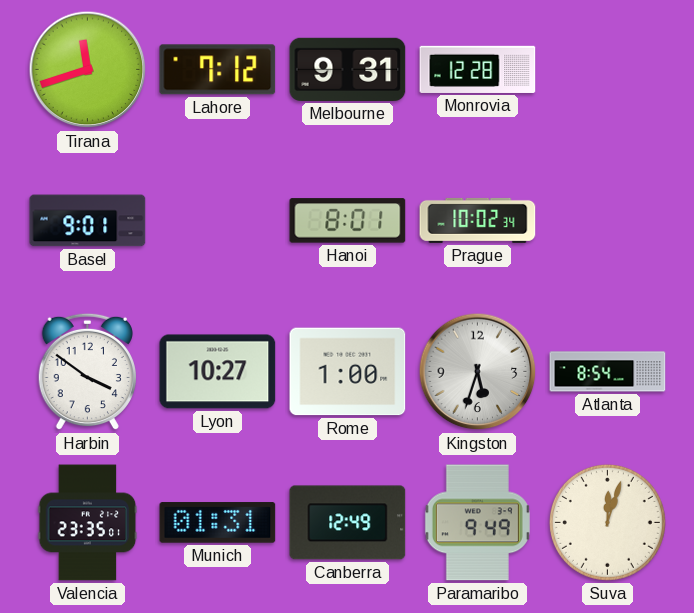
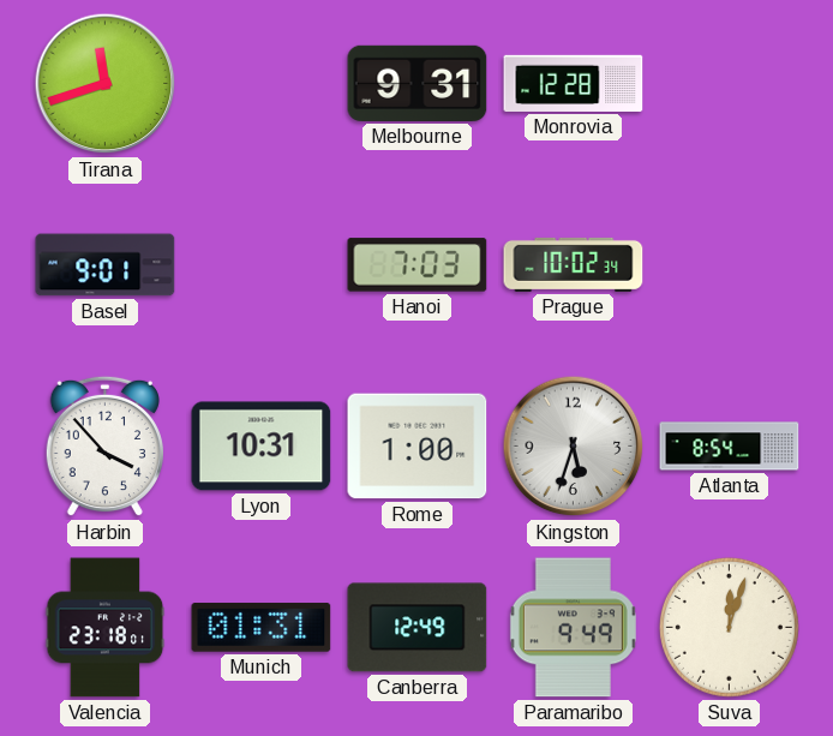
Lahore: 7:12 -> none
Hanoi: 8:01 -> 7:03
Harbin: 3:51 -> 3:53
Lyon: 10:27 -> 10:31
Valencia: 23:35 -> 23:18
